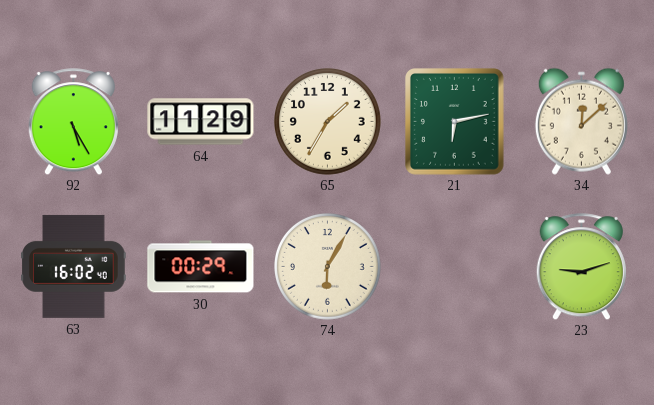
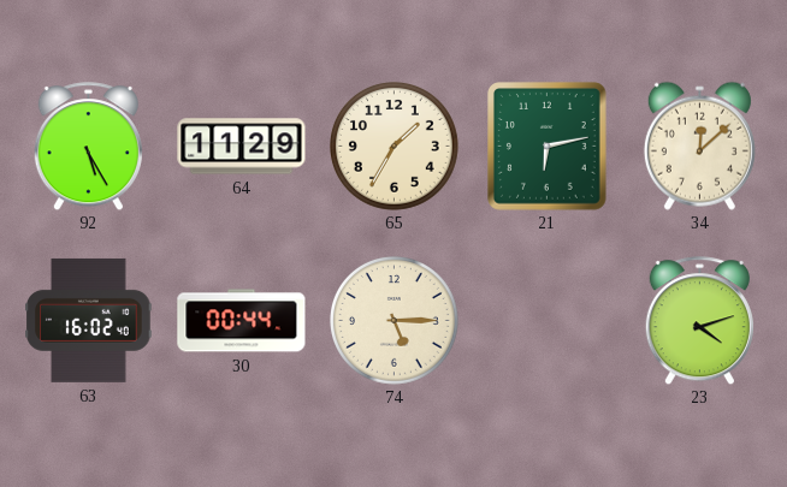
30: 00:29 -> 00:44
74: 6:05 -> 5:15
23: 9:12 -> 4:12
